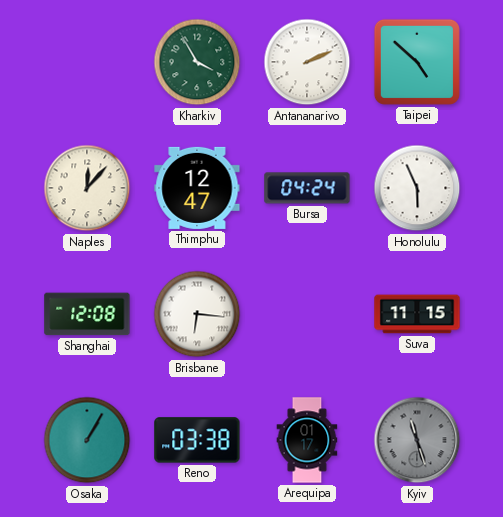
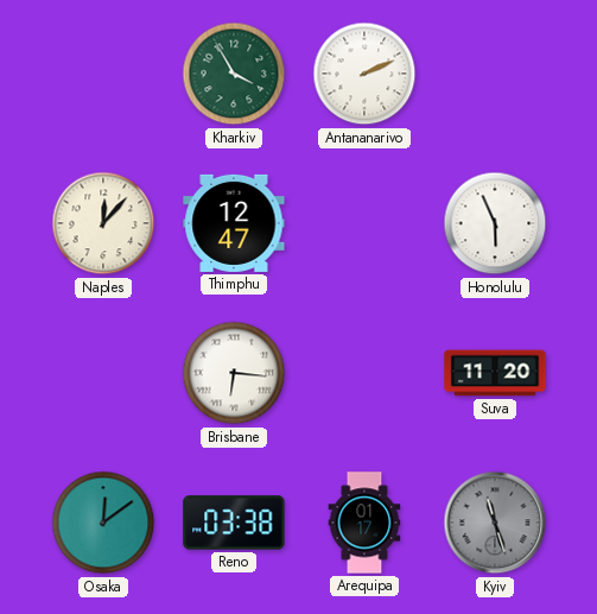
Taipei: 4:52 -> none
Bursa: 04:24 -> none
Shanghai: 12:08 -> none
Suva: 11:15 -> 11:20
Osaka: 1:05 -> 12:09
